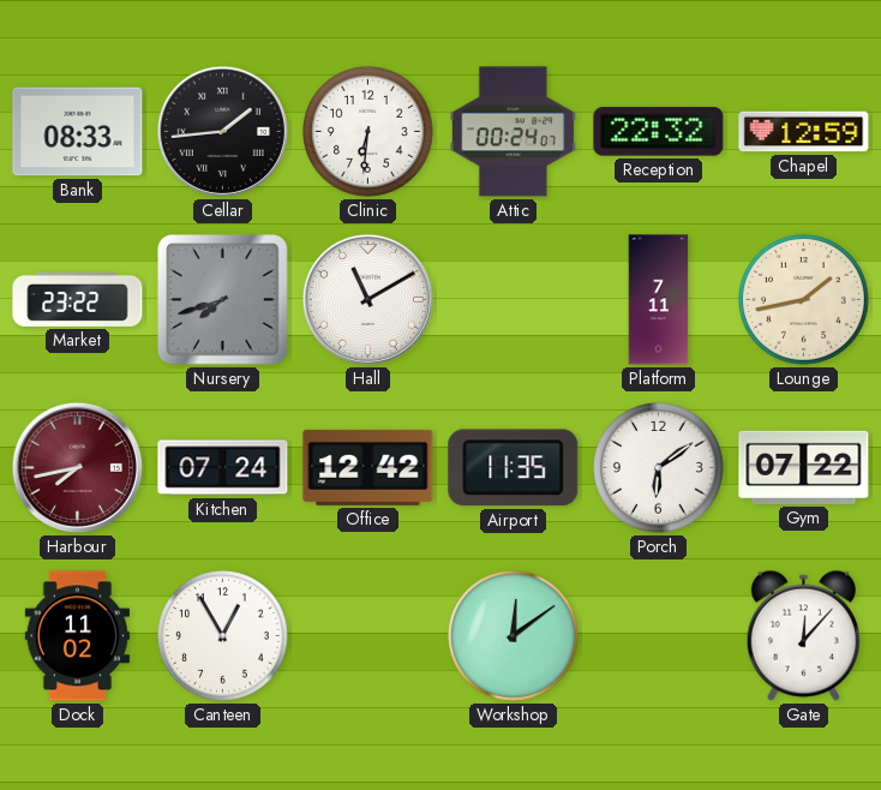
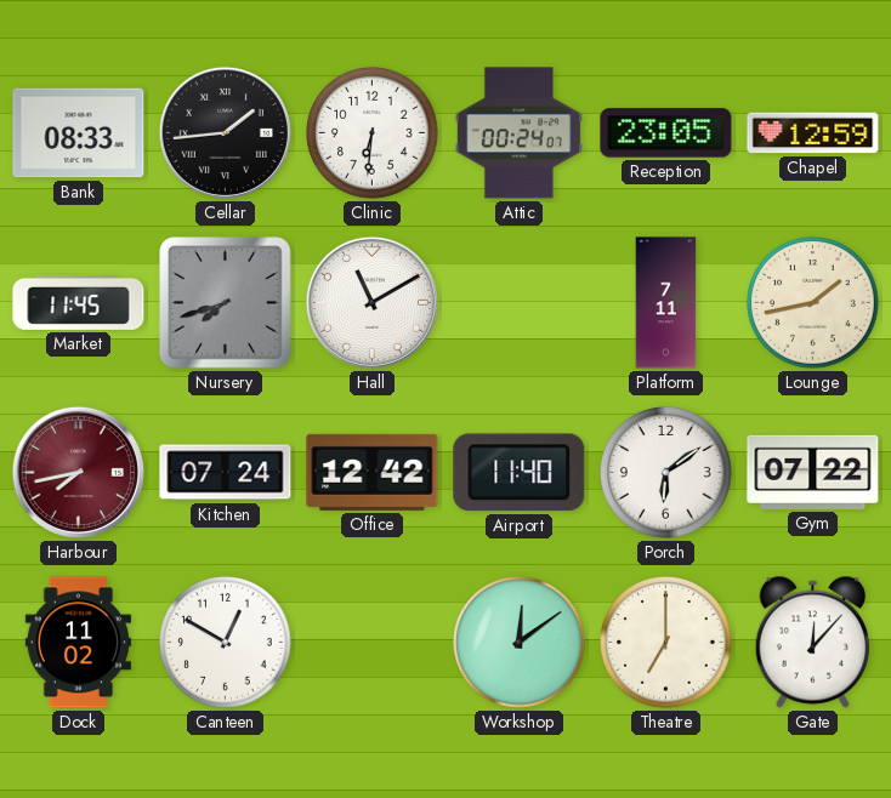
Reception: 22:32 -> 23:05
Market: 23:22 -> 11:45
Airport: 11:35 -> 11:40
Canteen: 12:55 -> 12:50
Theatre: none -> 7:00
